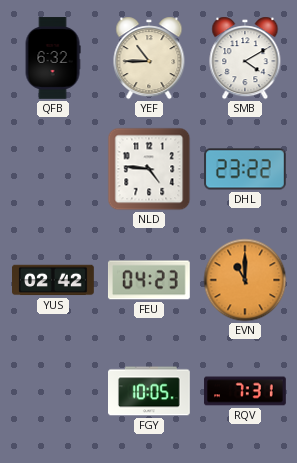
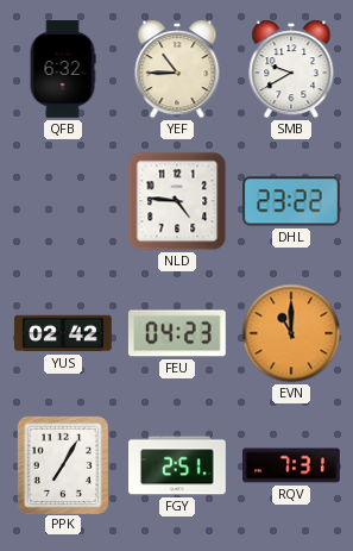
SMB: 4:10 -> 9:40
PPK: none -> 7:05
FGY: 10:05 -> 2:51
